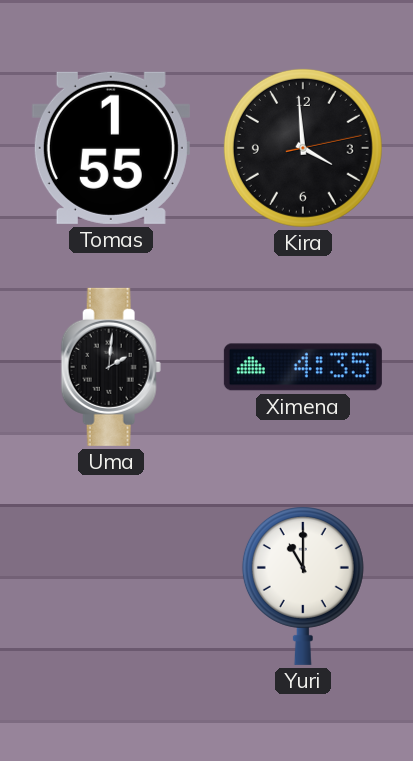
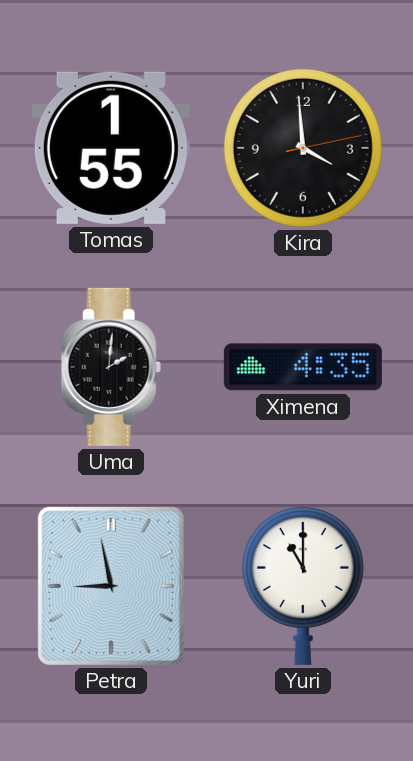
Petra: none -> 8:58
